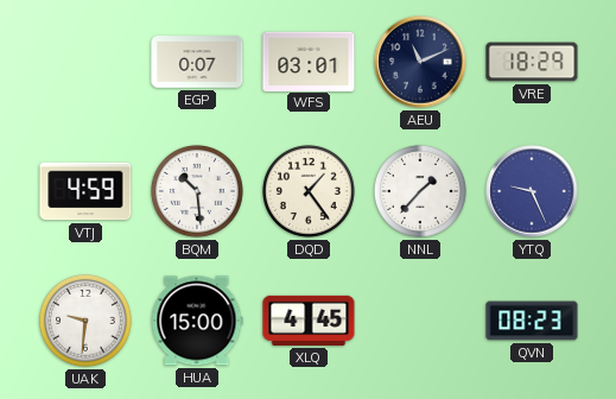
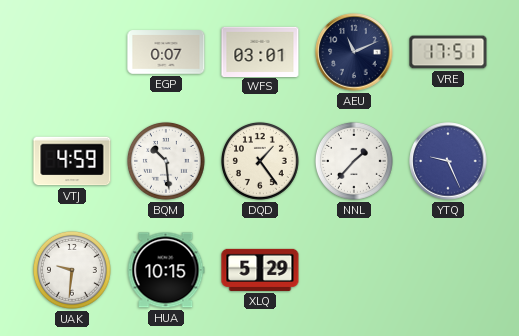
VRE: 18:29 -> 17:51
HUA: 15:00 -> 10:15
XLQ: 4:45 -> 5:29
QVN: 08:23 -> none
